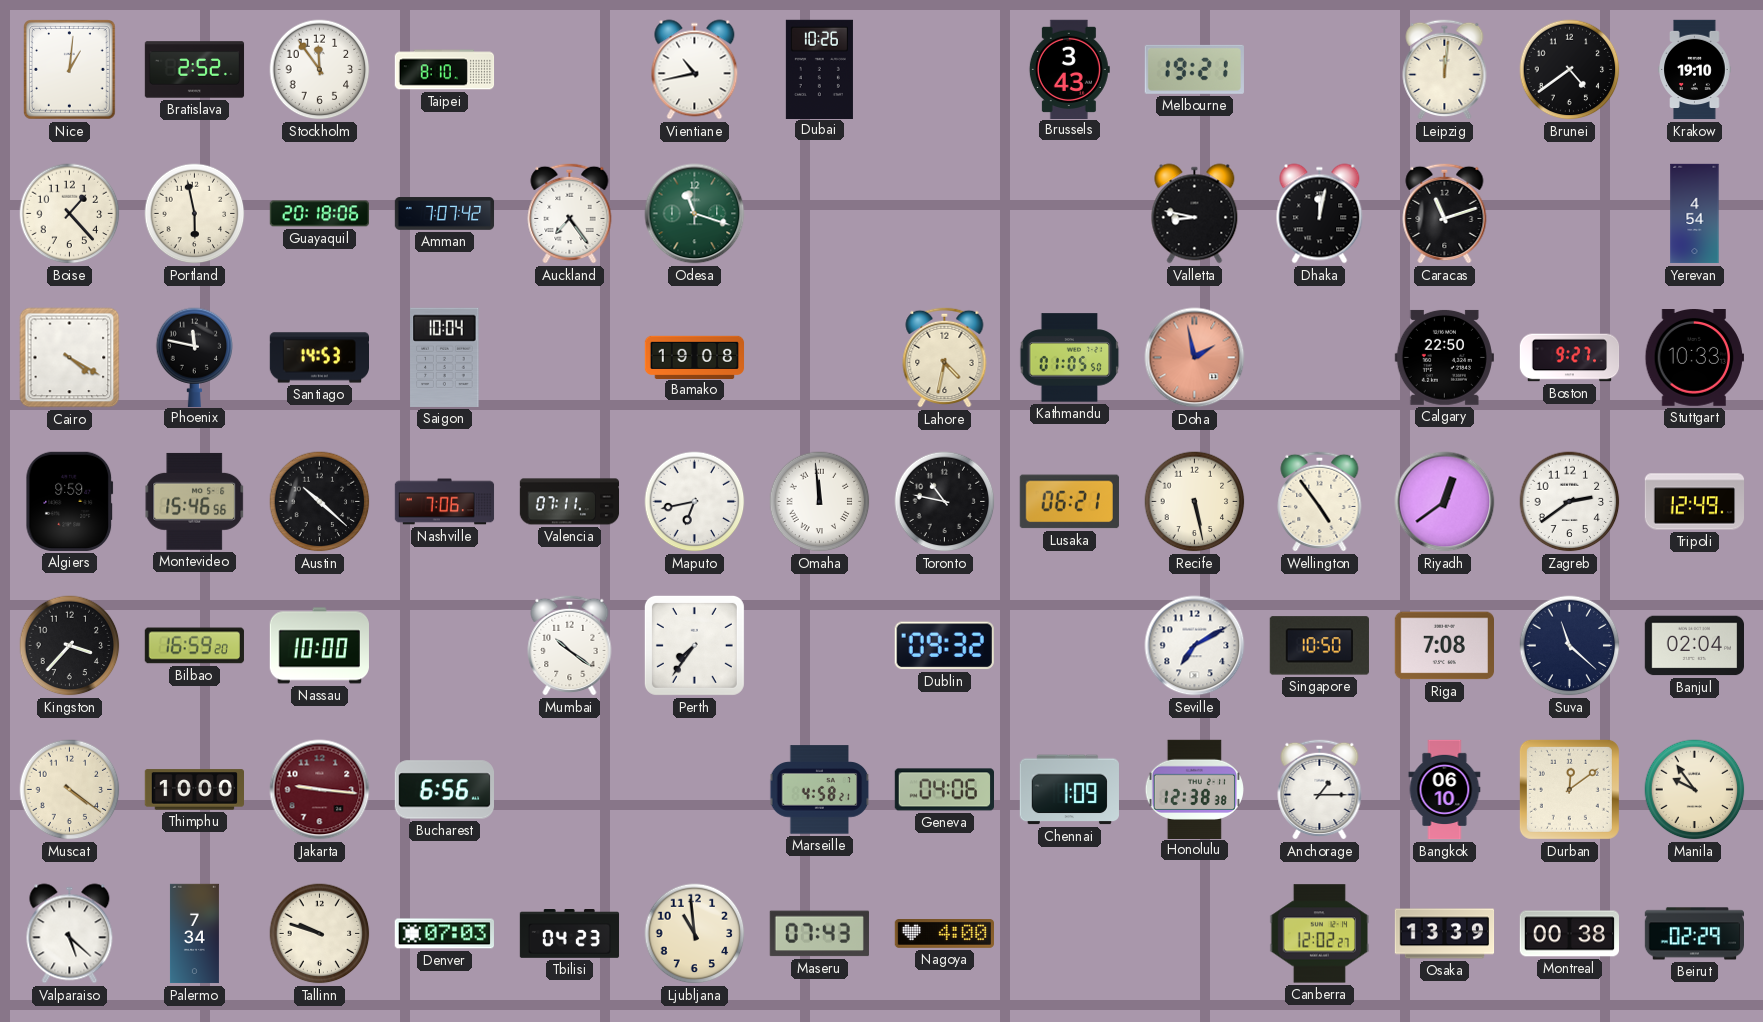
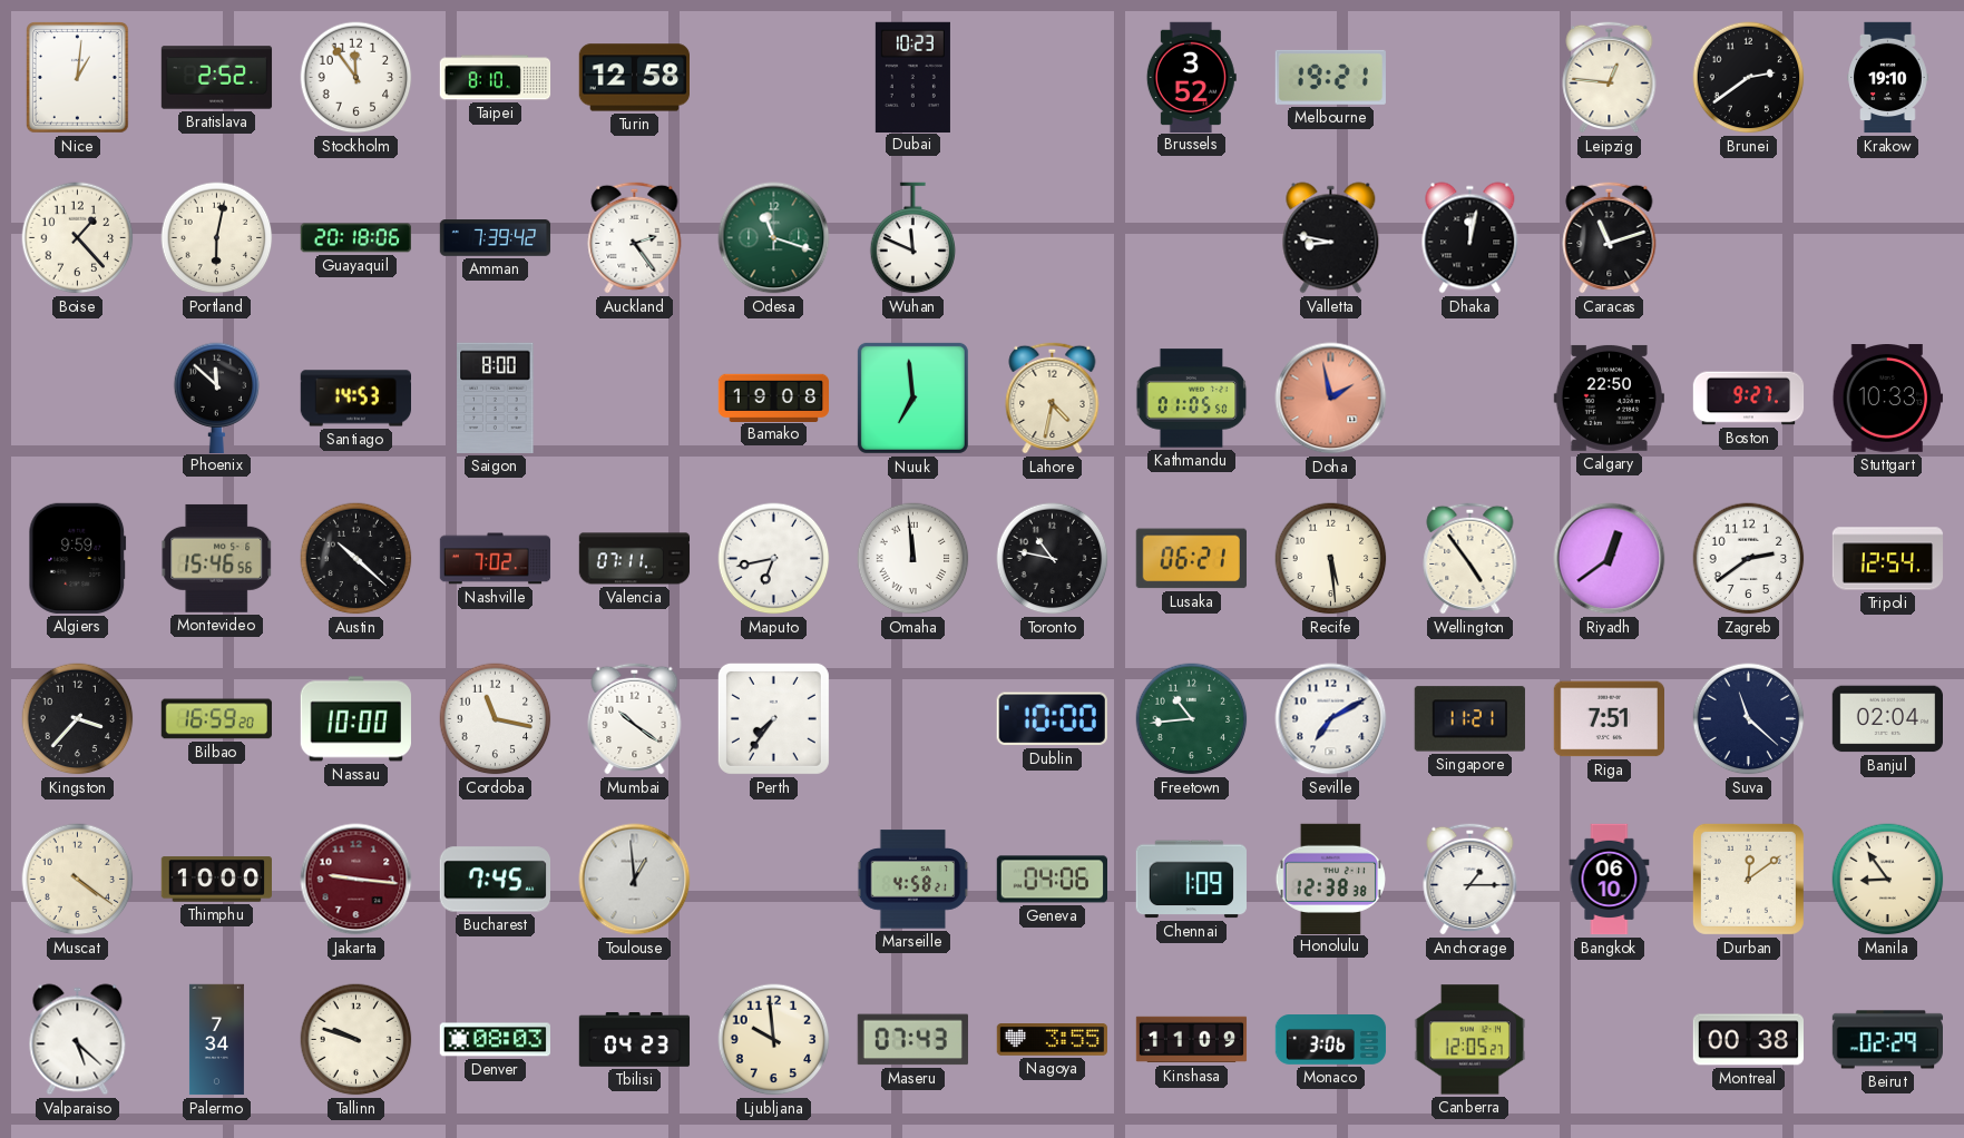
Turin: none -> 12:58
Vientiane: 10:43 -> none
Dubai: 10:26 -> 10:23
Brussels: 3:43 -> 3:52
Leipzig: 12:01 -> 12:46
Brunei: 4:39 -> 2:39
Portland: 5:58 -> 6:02
Amman: 7:07 -> 7:39
Auckland: 7:24 -> 2:24
Wuhan: none -> 11:49
Yerevan: 4:54 -> none
Cairo: 4:20 -> none
Phoenix: 11:47 -> 11:52
Saigon: 10:04 -> 8:00
Nuuk: none -> 6:59
Nashville: 7:06 -> 7:02
Recife: 5:28 -> 5:29
Tripoli: 12:49 -> 12:54
Cordoba: none -> 11:17
Dublin: 09:32 -> 10:00
Freetown: none -> 10:44
Singapore: 10:50 -> 11:21
Riga: 7:08 -> 7:51
Bucharest: 6:56 -> 7:45
Toulouse: none -> 12:59
Manila: 9:54 -> 8:54
Denver: 07:03 -> 08:03
Ljubljana: 10:59 -> 9:59
Nagoya: 4:00 -> 3:55
Kinshasa: none -> 11:09
Monaco: none -> 3:06
Canberra: 12:02 -> 12:05
Osaka: 13:39 -> none
